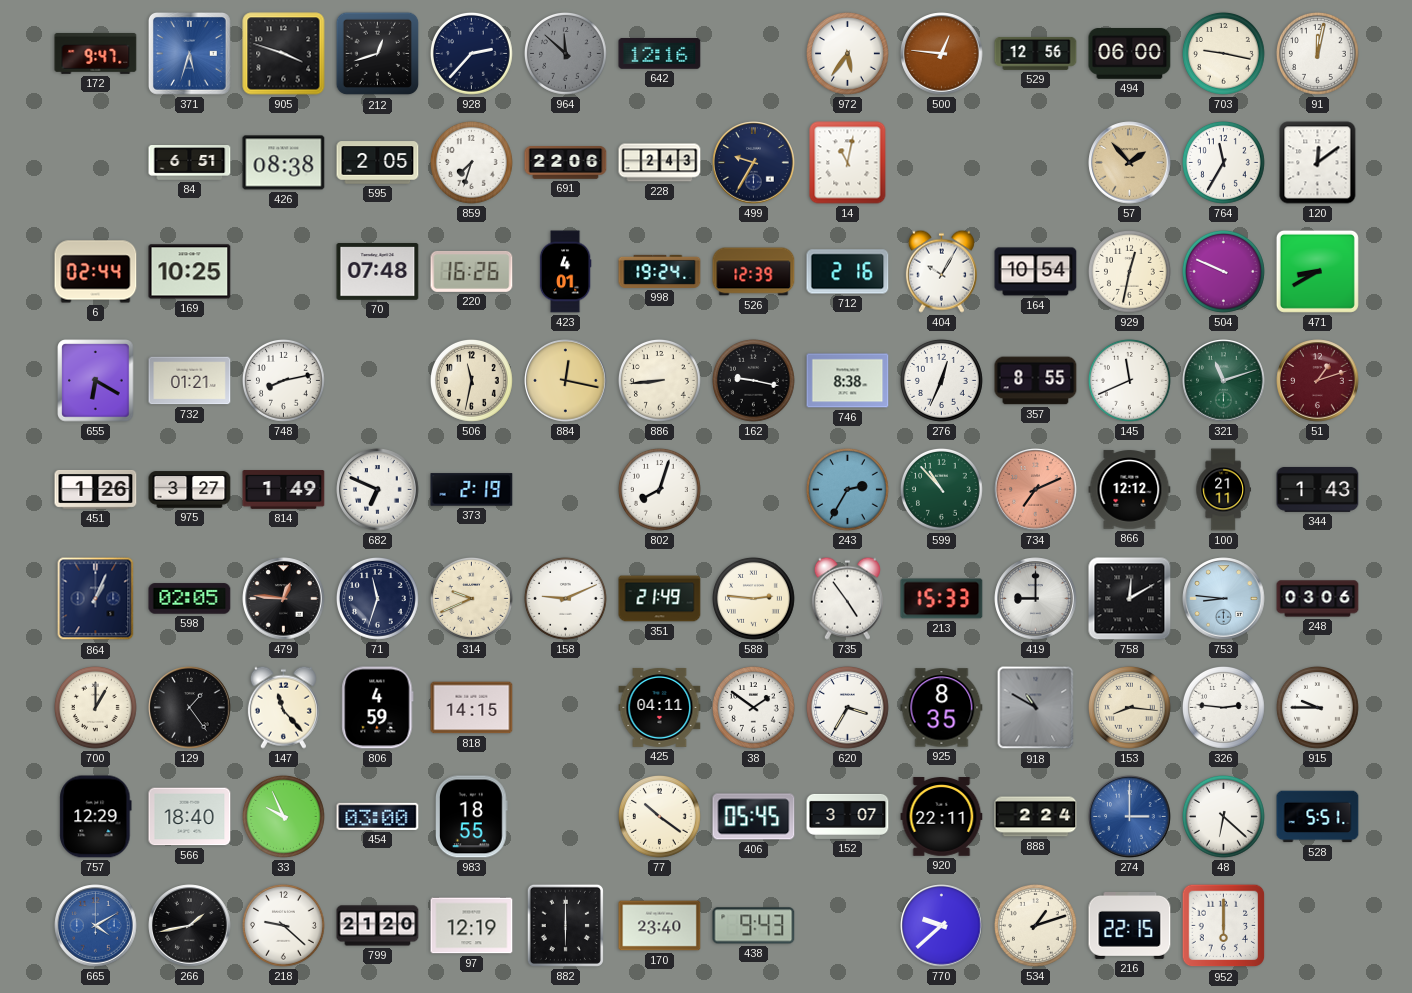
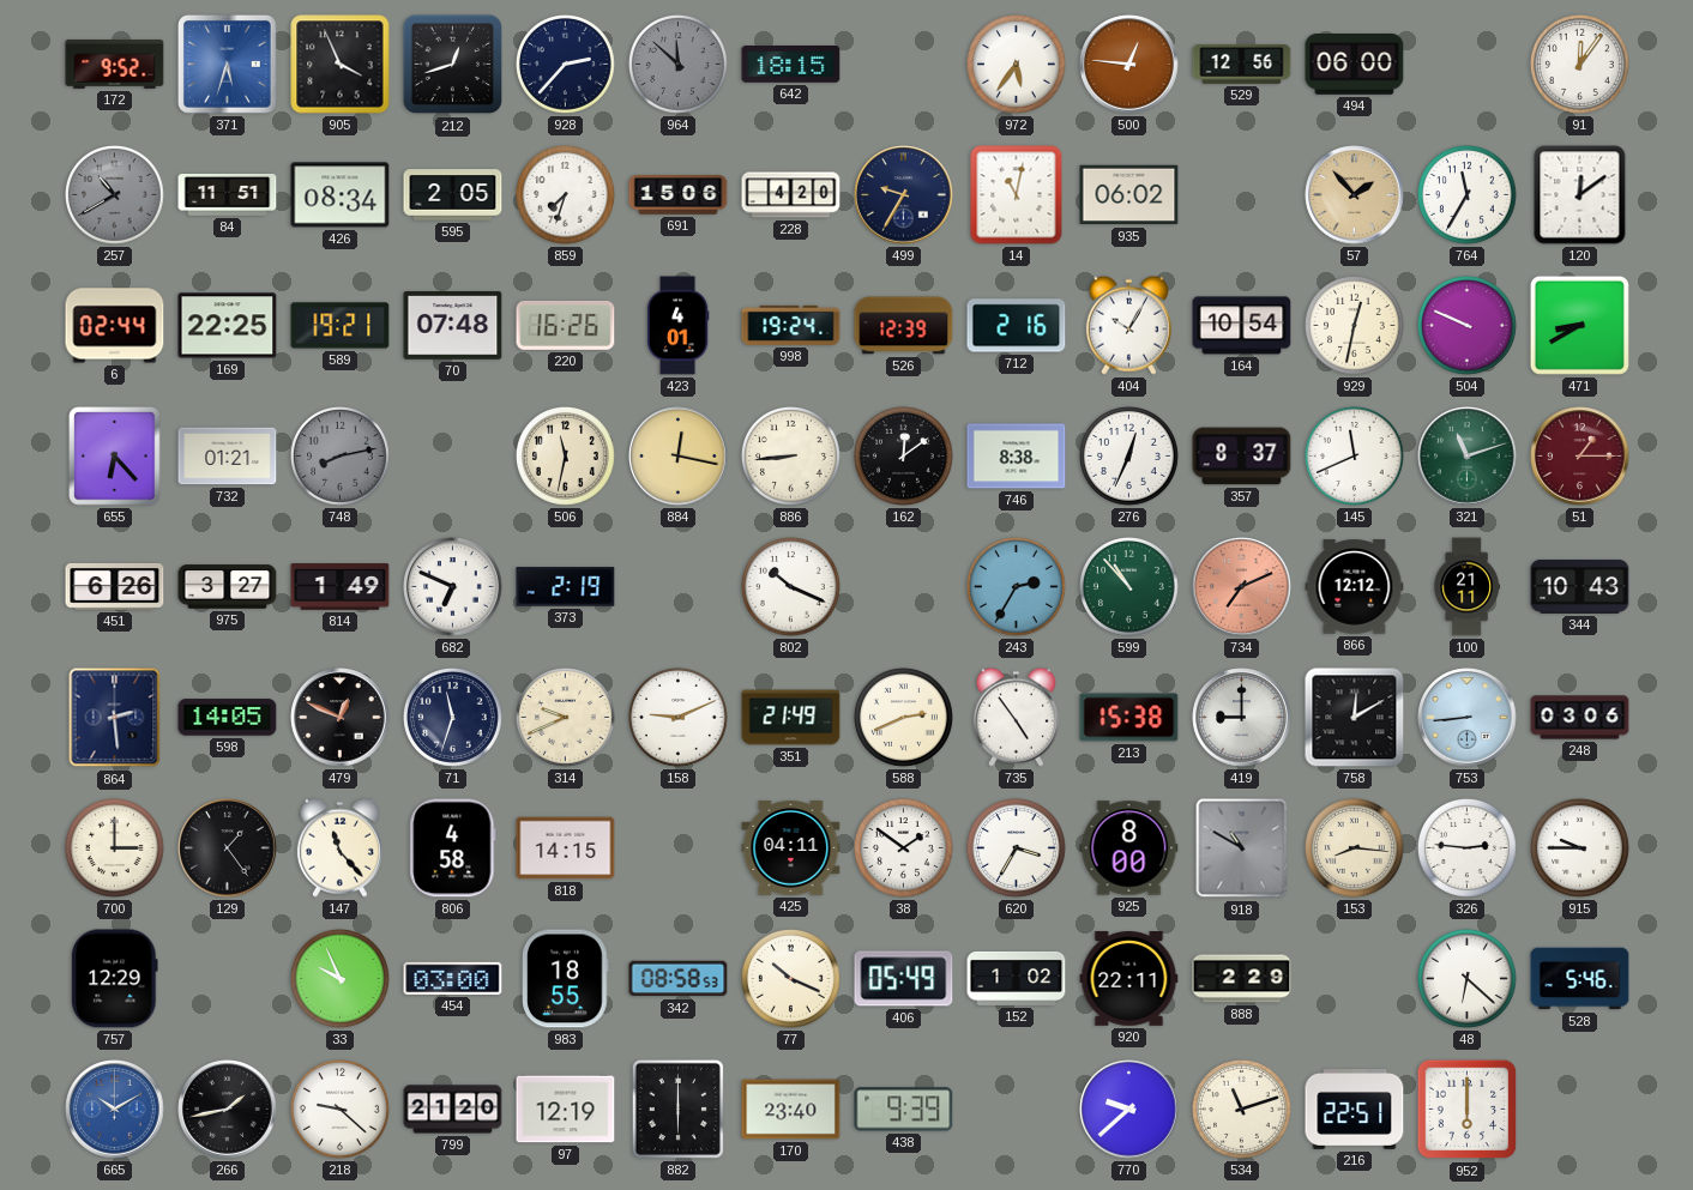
172: 9:47 -> 9:52
905: 3:48 -> 3:56
642: 12:16 -> 18:15
703: 9:17 -> none
91: 12:02 -> 12:06
257: none -> 10:40
84: 6:51 -> 11:51
426: 08:38 -> 08:34
691: 22:06 -> 15:06
228: 2:43 -> 4:20
935: none -> 06:02
169: 10:25 -> 22:25
589: none -> 19:21
655: 6:20 -> 6:23
748 dial: white -> grey
162: 9:17 -> 12:09
357: 8:55 -> 8:37
51: 1:12 -> 1:15
451: 1:26 -> 6:26
802: 8:03 -> 10:19
344: 1:43 -> 10:43
864: 1:04 -> 2:29
598: 02:05 -> 14:05
479: 12:46 -> 12:49
588: 2:46 -> 2:41
213: 15:33 -> 15:38
753: 8:46 -> 8:44
700: 1:00 -> 3:00
806: 4:59 -> 4:58
925: 8:35 -> 8:00
566: 18:40 -> none
342: none -> 08:58
77: 10:21 -> 10:19
406: 05:45 -> 05:49
152: 3:07 -> 1:02
888: 2:24 -> 2:29
274: 3:00 -> none
528: 5:51 -> 5:46
665: 4:10 -> 10:10
438: 9:43 -> 9:39
534: 1:12 -> 11:12
216: 22:15 -> 22:51
